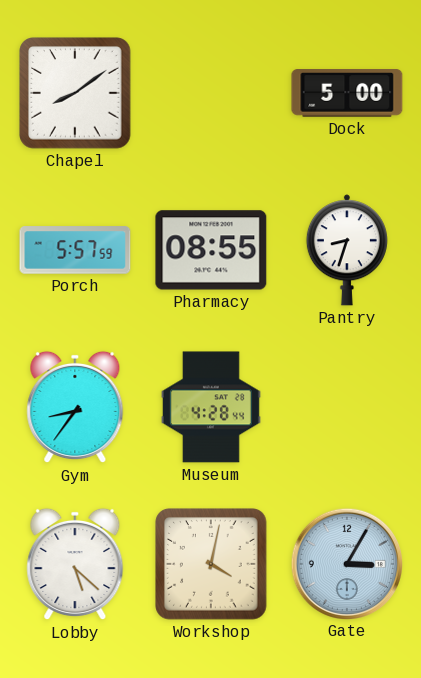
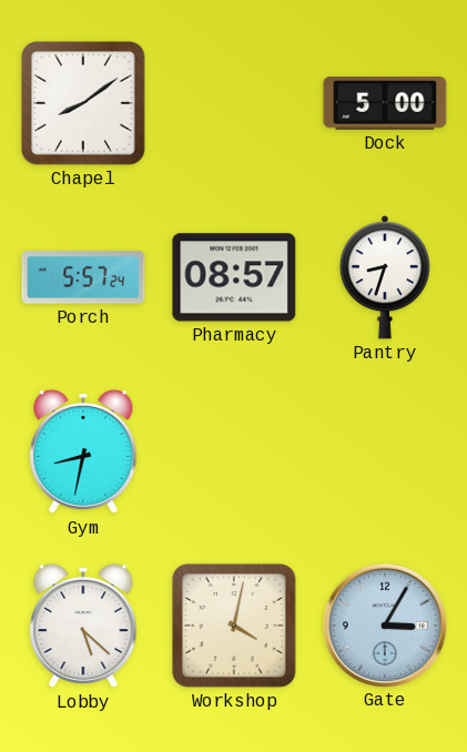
Porch: 5:57:59 -> 5:57:24
Pharmacy: 08:55 -> 08:57
Gym: 8:36 -> 8:32
Museum: 4:28 -> none
